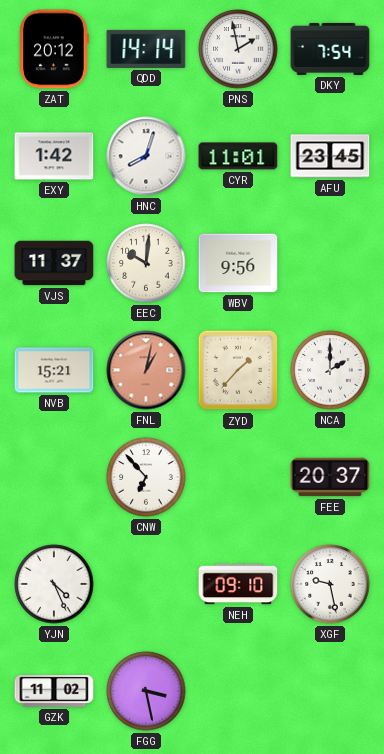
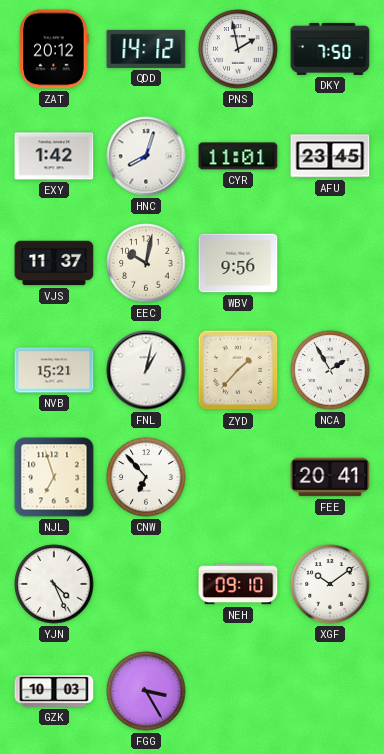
QDD: 14:14 -> 14:12
DKY: 7:54 -> 7:50
EEC: 10:01 -> 10:02
FNL dial: salmon -> white
NCA: 2:00 -> 1:55
NJL: none -> 6:57
FEE: 20:37 -> 20:41
XGF: 9:28 -> 10:09
GZK: 11:02 -> 10:03
FGG: 3:28 -> 3:25
